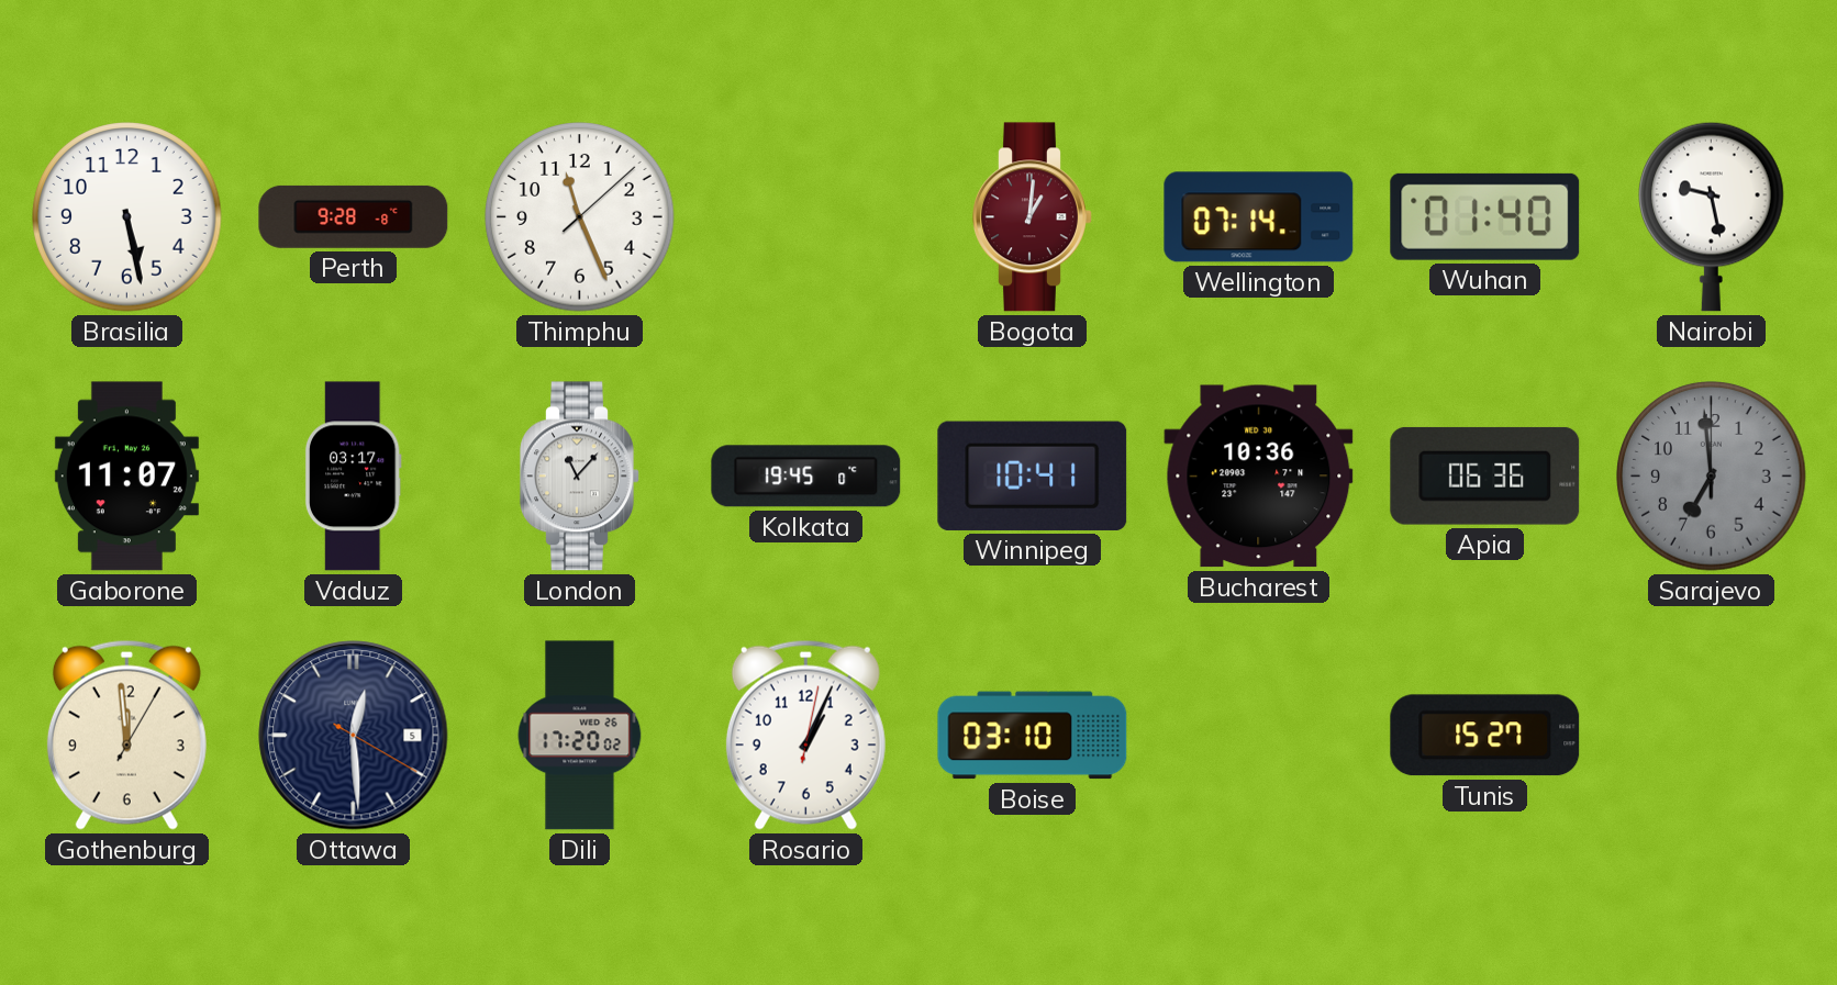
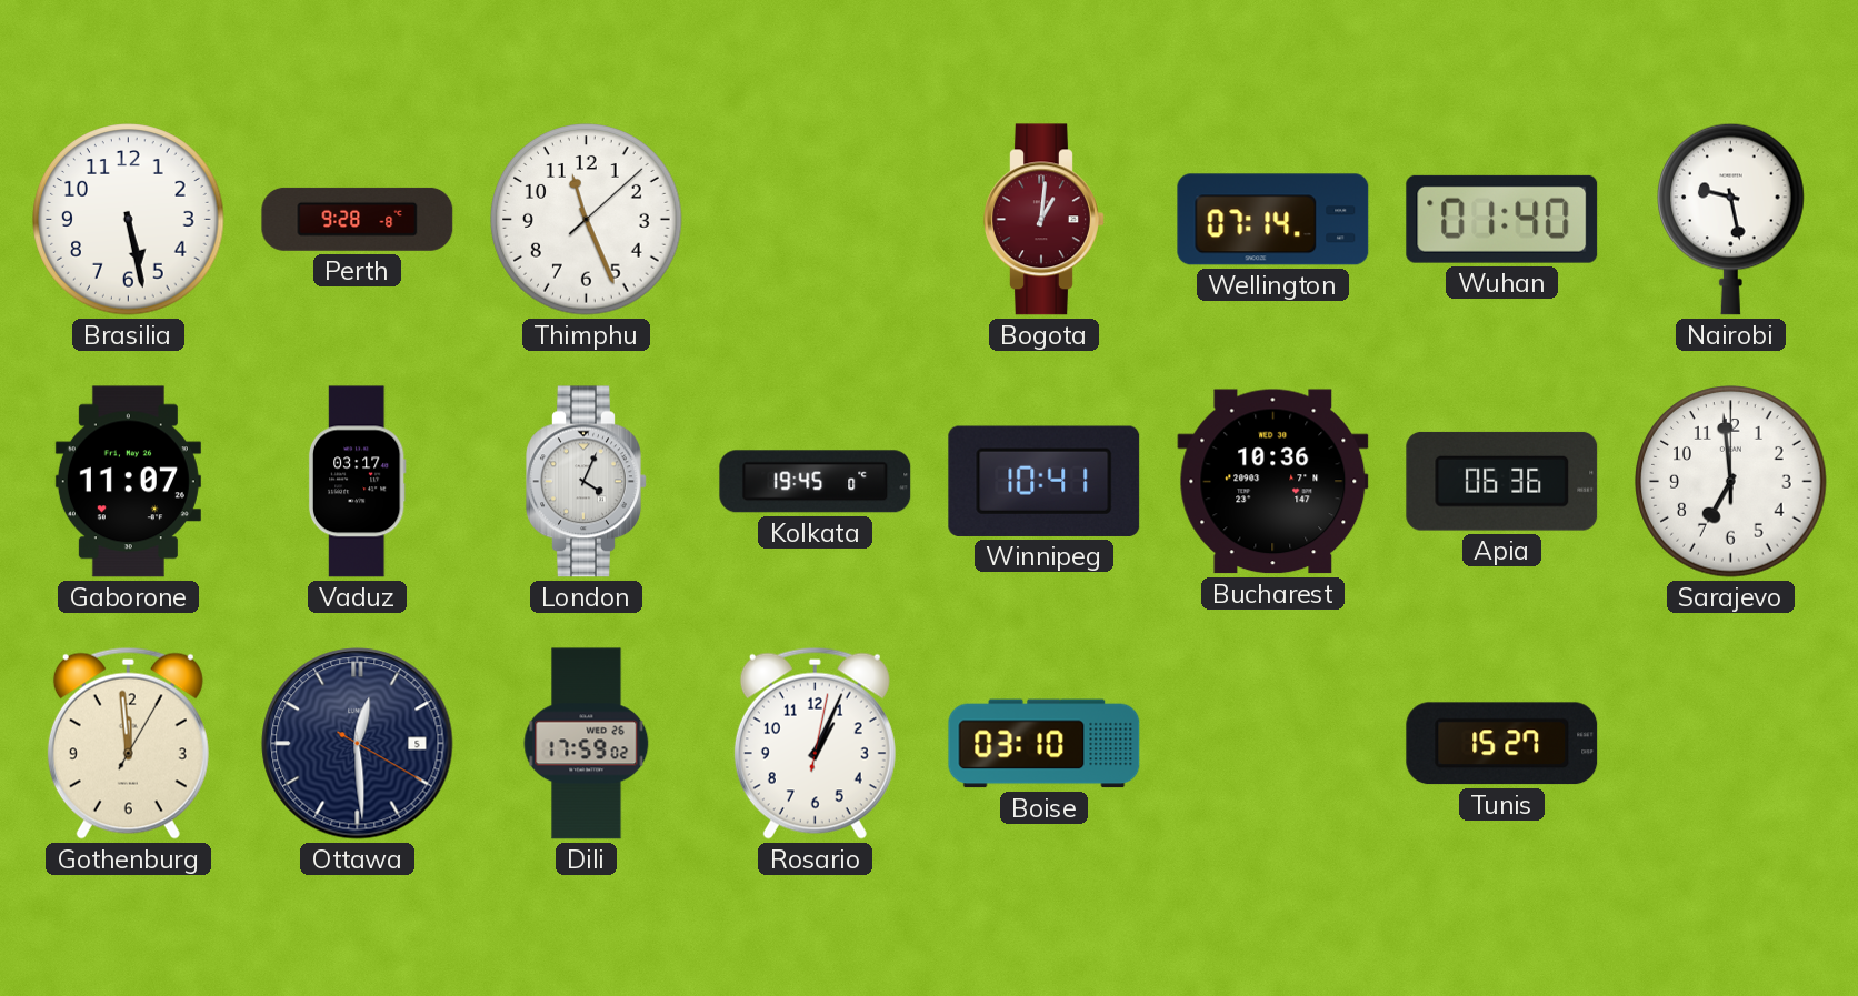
London: 11:07 -> 4:04
Sarajevo dial: grey -> white
Dili: 17:20 -> 17:59
